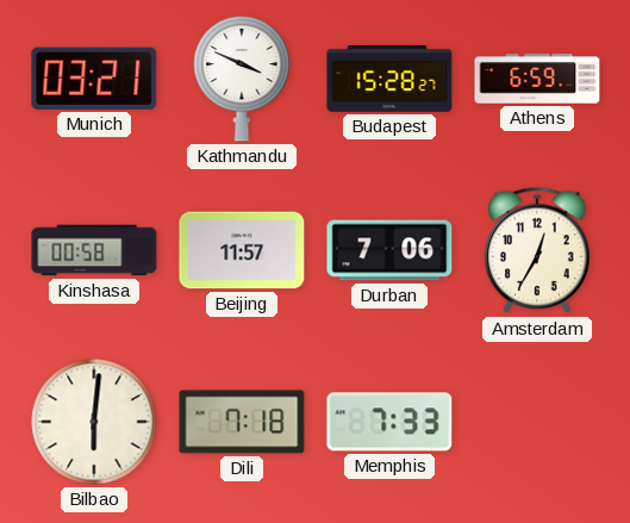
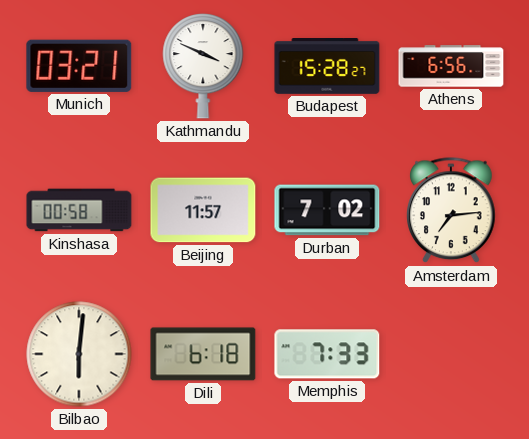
Athens: 6:59 -> 6:56
Durban: 7:06 -> 7:02
Amsterdam: 12:35 -> 7:14
Dili: 7:18 -> 6:18
